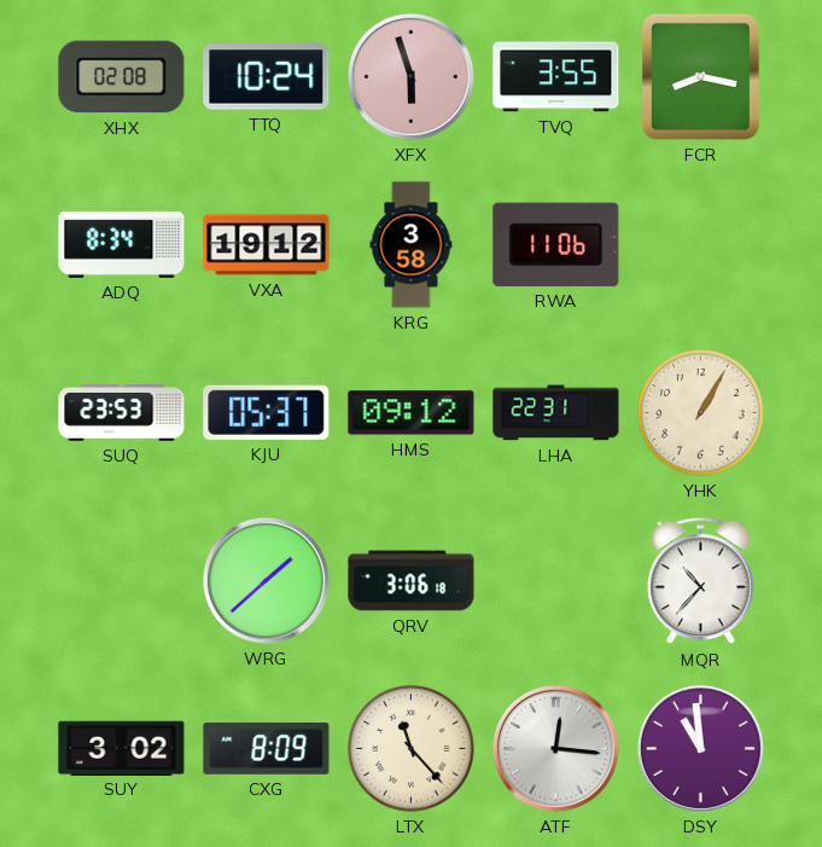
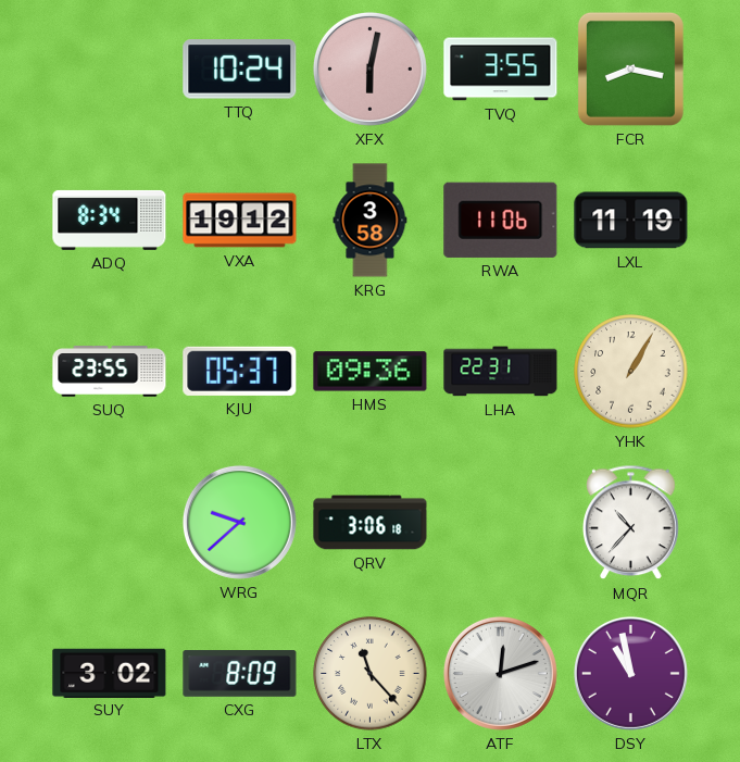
XHX: 02:08 -> none
XFX: 5:57 -> 6:02
LXL: none -> 11:19
SUQ: 23:53 -> 23:55
HMS: 09:12 -> 09:36
WRG: 1:38 -> 9:38
ATF: 12:16 -> 12:12
DSY: 10:59 -> 10:58
